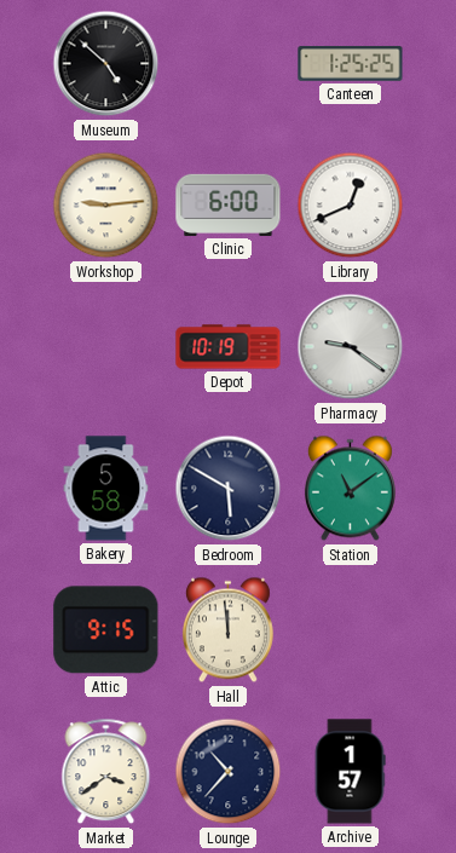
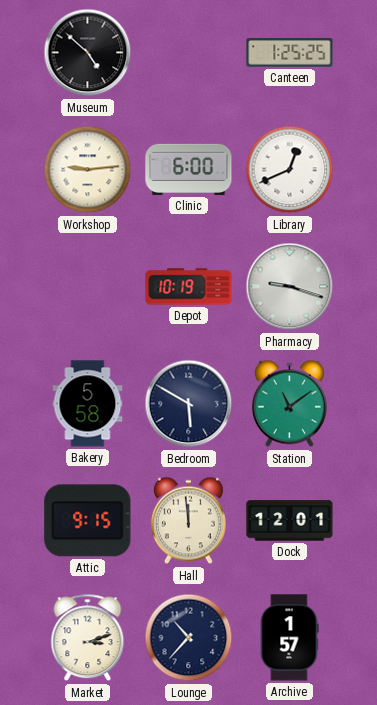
Pharmacy: 9:21 -> 9:18
Dock: none -> 12:01
Market: 3:39 -> 3:12
